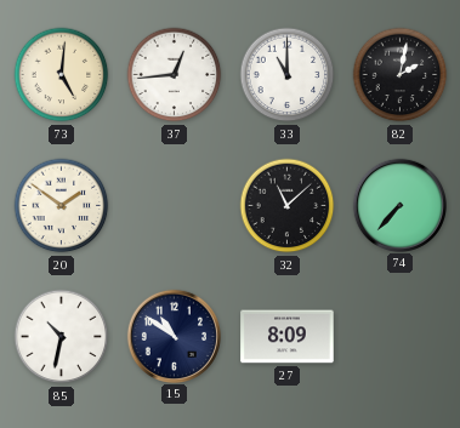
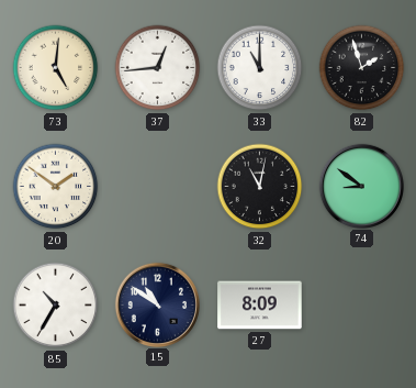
82: 2:02 -> 1:57
32: 11:08 -> 11:02
74: 7:37 -> 8:51
85: 10:32 -> 10:35
